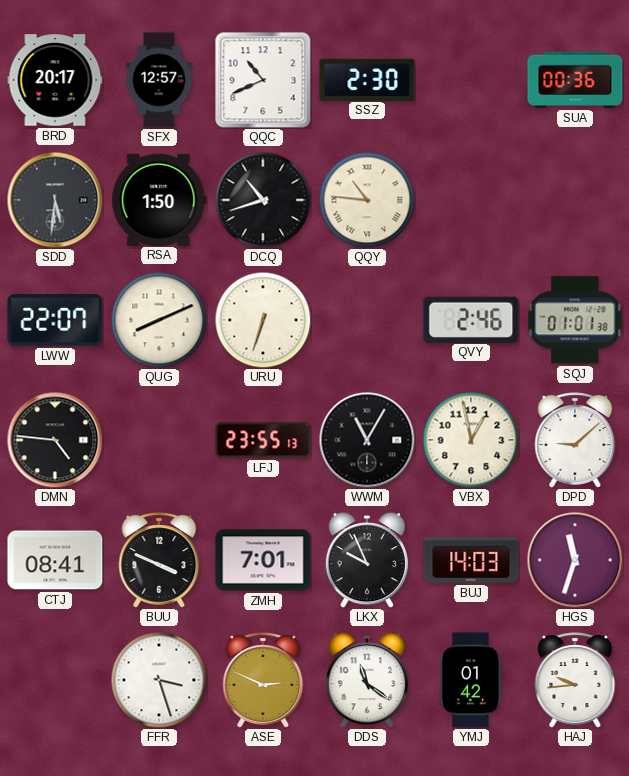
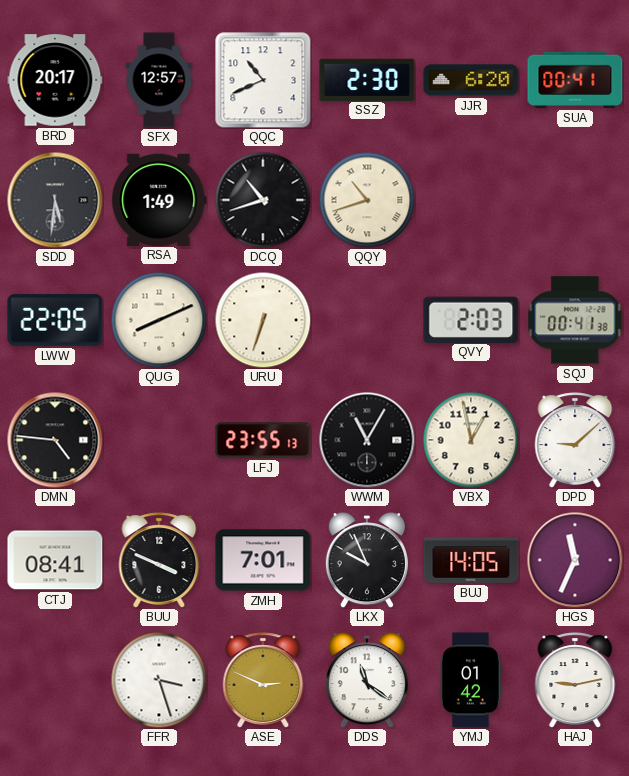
JJR: none -> 6:20
SUA: 00:36 -> 00:41
RSA: 1:50 -> 1:49
QQY: 10:46 -> 10:42
LWW: 22:07 -> 22:05
QVY: 2:46 -> 2:03
SQJ: 01:01 -> 00:41
BUJ: 14:03 -> 14:05
HGS: 11:33 -> 11:34
HAJ: 9:44 -> 9:13
